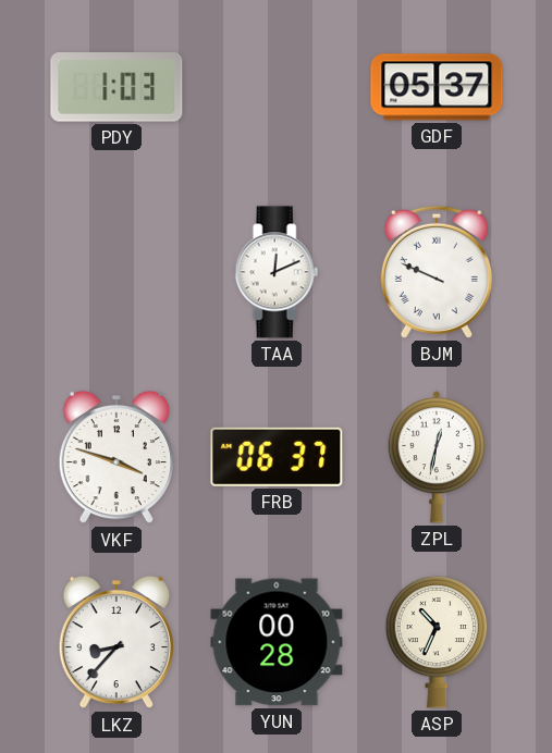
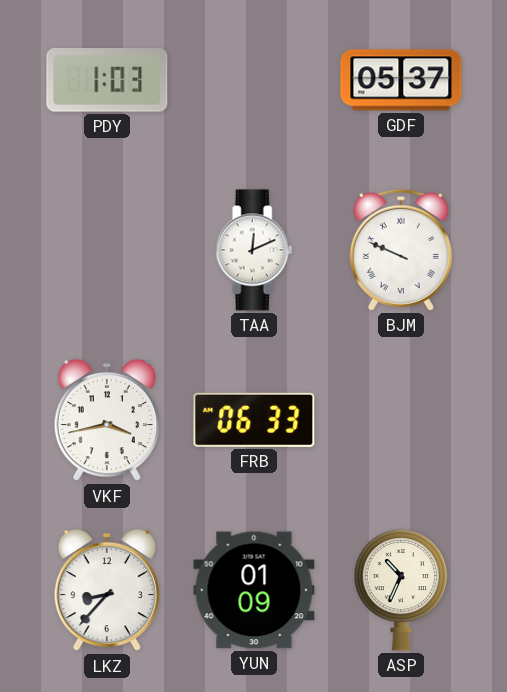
VKF: 3:48 -> 3:43
FRB: 06:37 -> 06:33
ZPL: 12:32 -> none
YUN: 00:28 -> 01:09
